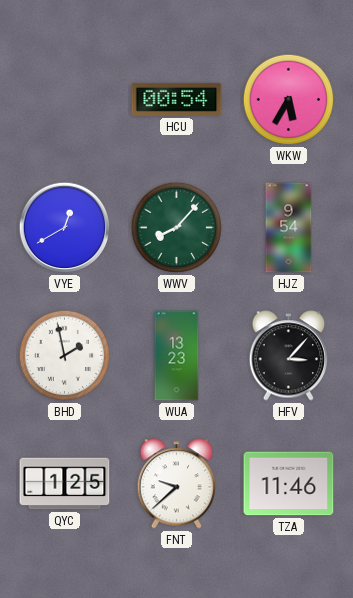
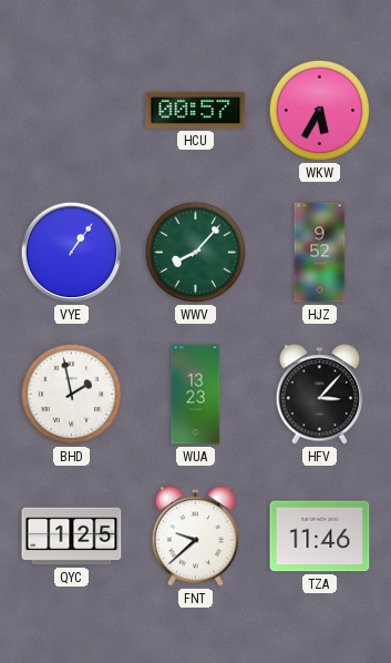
HCU: 00:54 -> 00:57
VYE: 12:40 -> 1:06
HJZ: 9:54 -> 9:52
